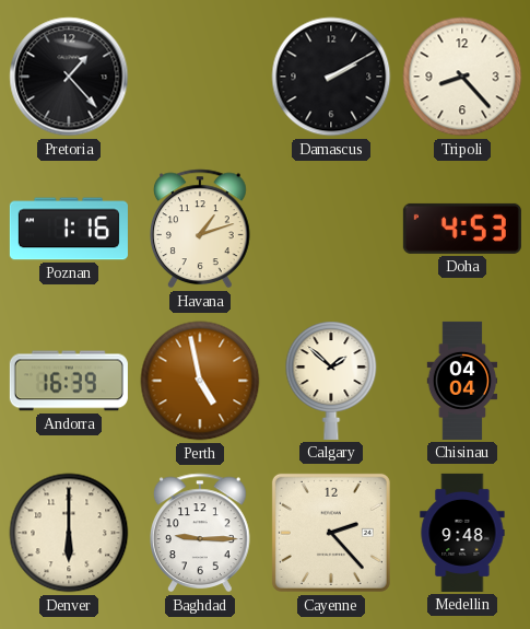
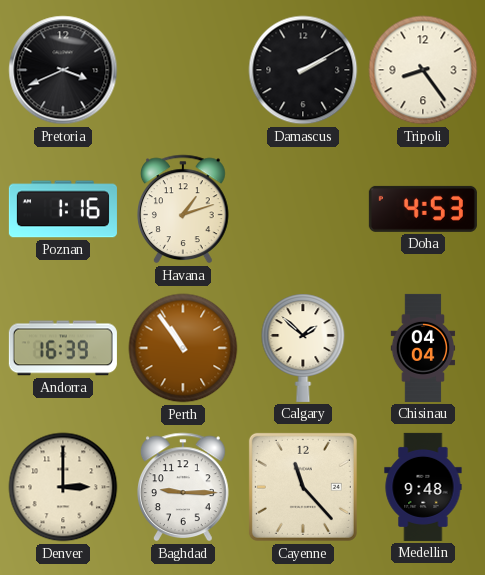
Pretoria: 1:23 -> 3:41
Tripoli: 8:23 -> 8:24
Perth: 4:58 -> 10:54
Denver: 6:00 -> 3:00
Cayenne: 2:23 -> 11:23
